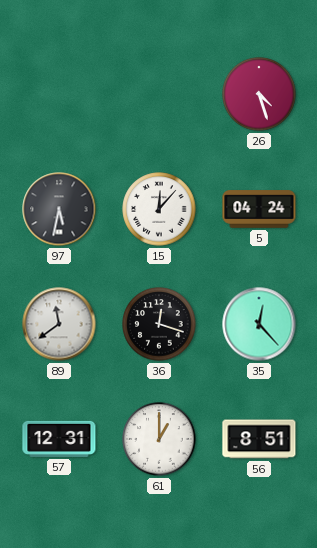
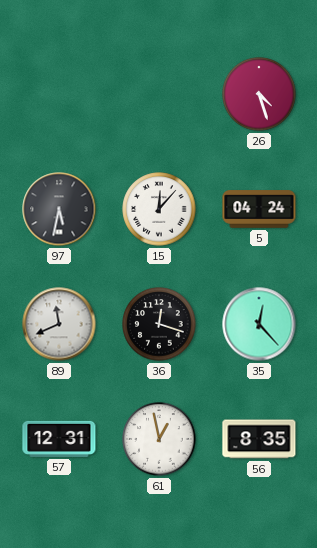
89: 11:39 -> 11:41
61: 1:00 -> 12:58
56: 8:51 -> 8:35
